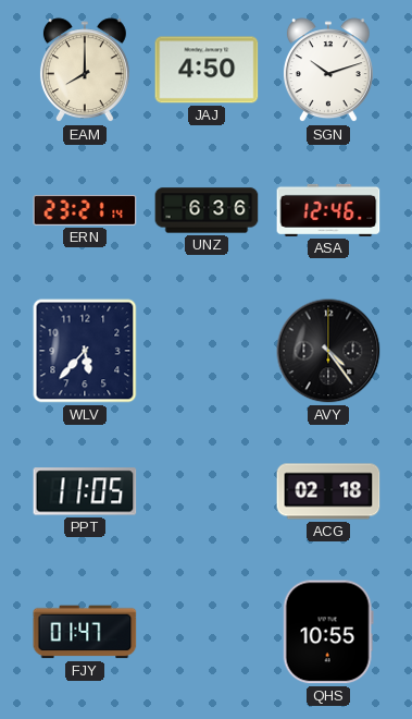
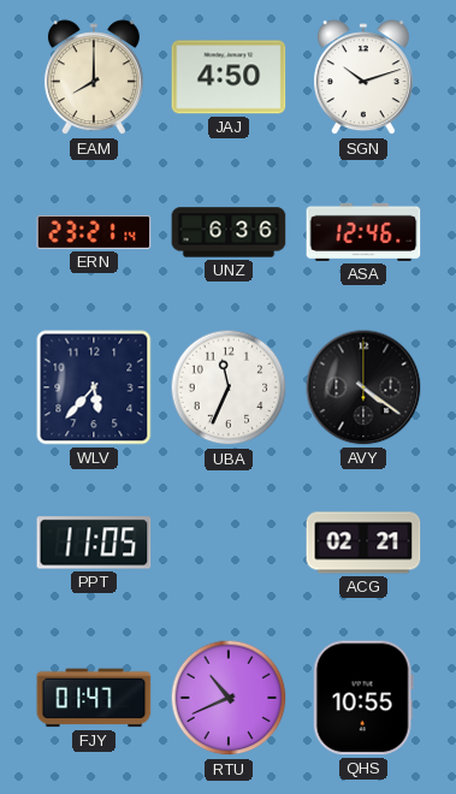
UBA: none -> 11:34
AVY: 4:24 -> 4:21
ACG: 02:18 -> 02:21
RTU: none -> 10:41
